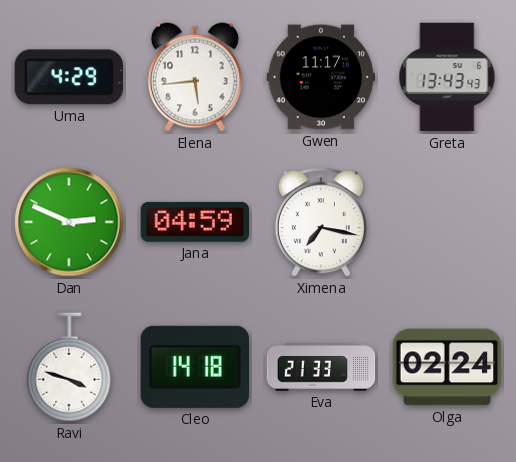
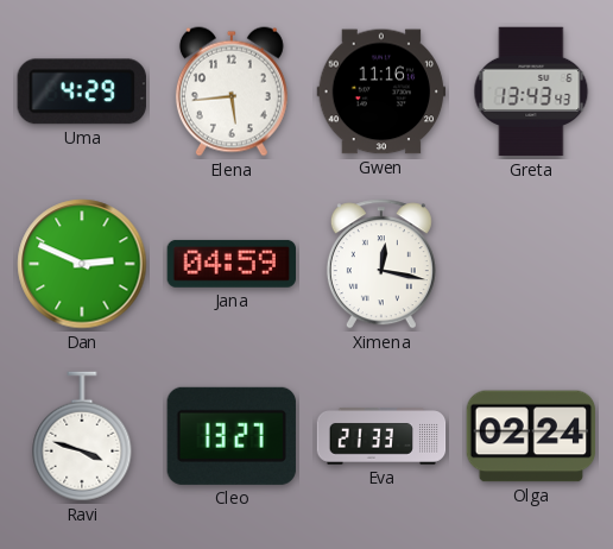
Gwen: 11:17 -> 11:16
Ximena: 7:17 -> 12:17
Cleo: 14:18 -> 13:27
